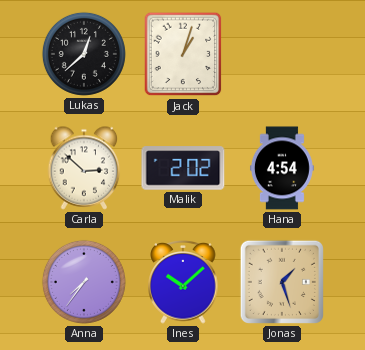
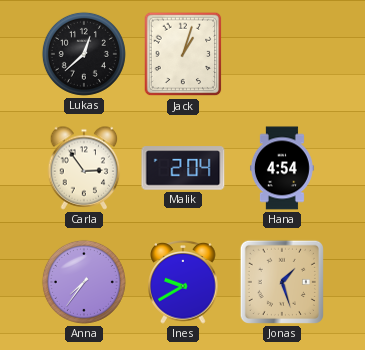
Carla: 2:52 -> 2:54
Malik: 2:02 -> 2:04
Ines: 10:08 -> 9:40
